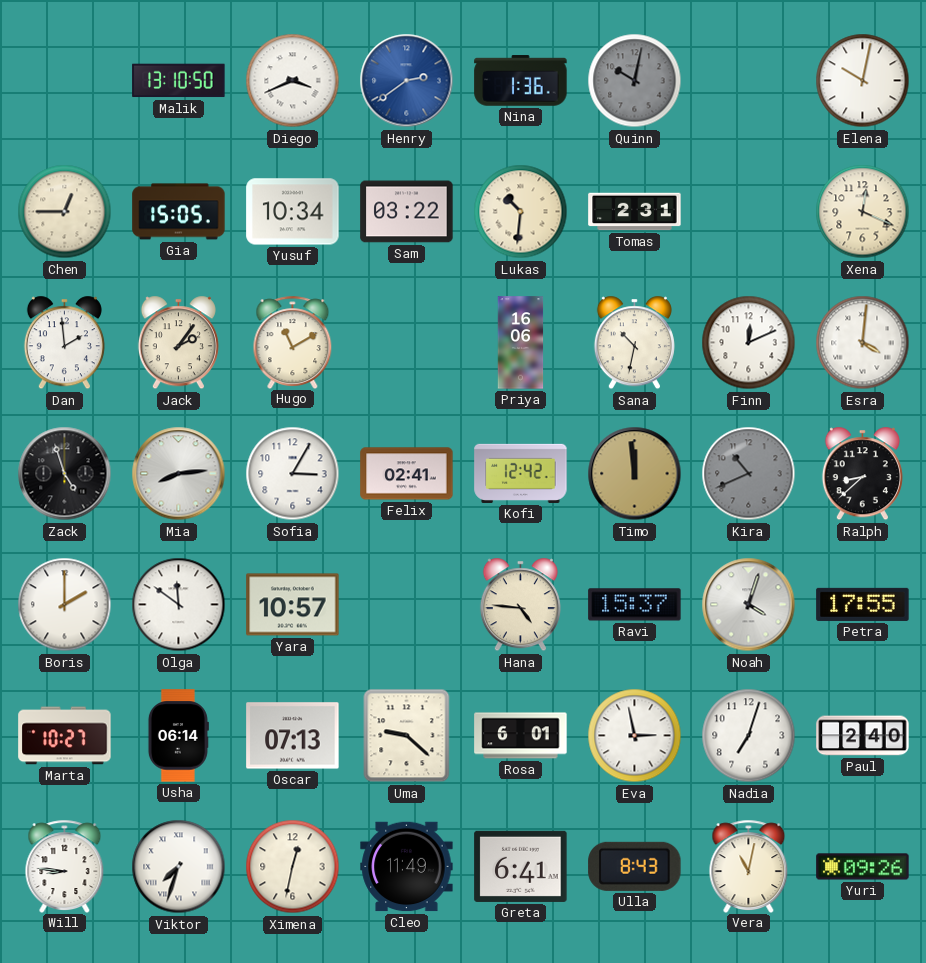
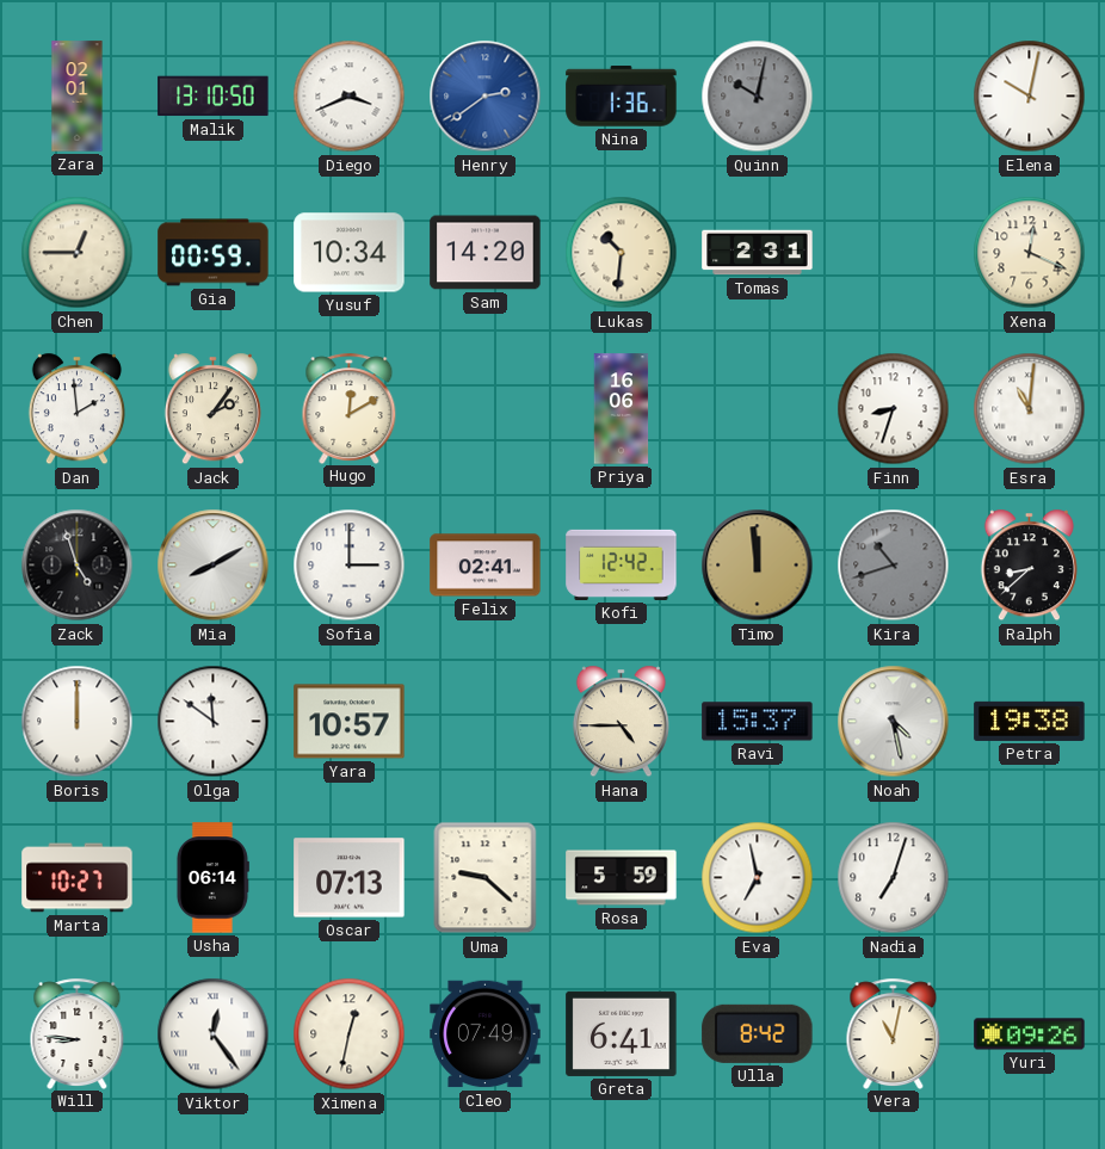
Zara: none -> 02:01
Gia: 15:05 -> 00:59
Sam: 03:22 -> 14:20
Hugo: 11:10 -> 12:10
Sana: 10:32 -> none
Finn: 12:11 -> 8:33
Esra: 4:01 -> 11:01
Mia: 8:14 -> 8:10
Sofia: 3:05 -> 3:00
Kira: 10:41 -> 10:42
Boris: 2:00 -> 12:00
Hana: 4:46 -> 4:45
Noah: 4:03 -> 4:28
Petra: 17:55 -> 19:38
Rosa: 6:01 -> 5:59
Eva: 2:58 -> 6:58
Paul: 2:40 -> none
Viktor: 7:33 -> 12:24
Cleo: 11:49 -> 07:49
Ulla: 8:43 -> 8:42
